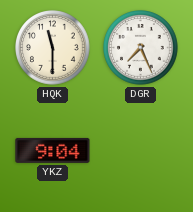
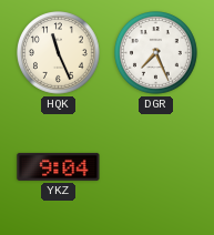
HQK: 11:30 -> 11:26
